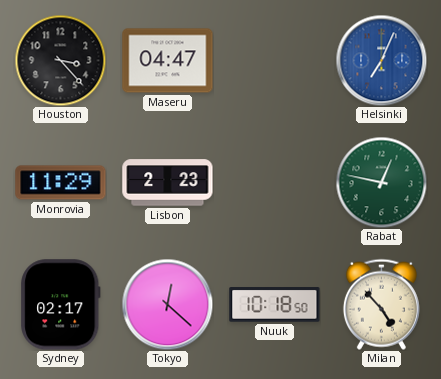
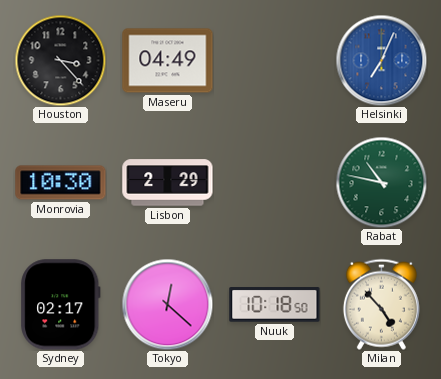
Maseru: 04:47 -> 04:49
Monrovia: 11:29 -> 10:30
Lisbon: 2:23 -> 2:29
Rabat: 12:47 -> 10:47
